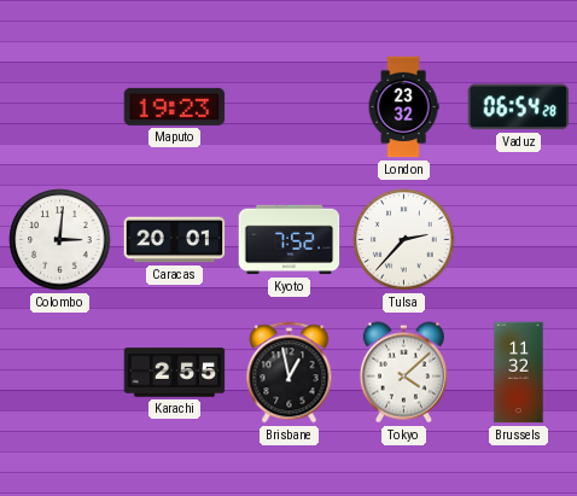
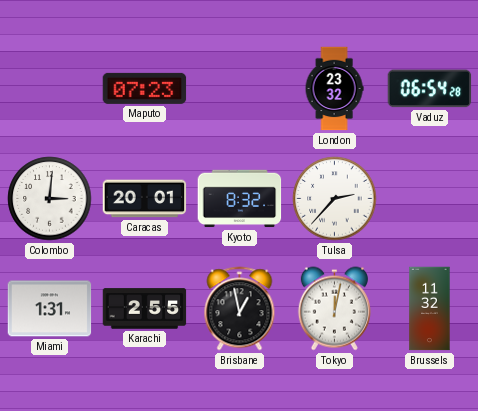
Maputo: 19:23 -> 07:23
Kyoto: 7:52 -> 8:32
Miami: none -> 1:31
Tokyo: 4:08 -> 12:02
